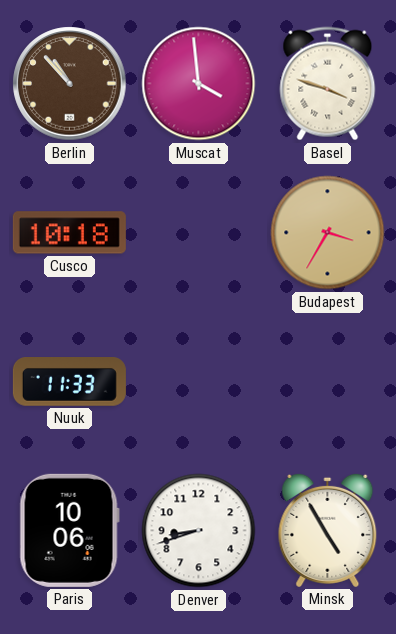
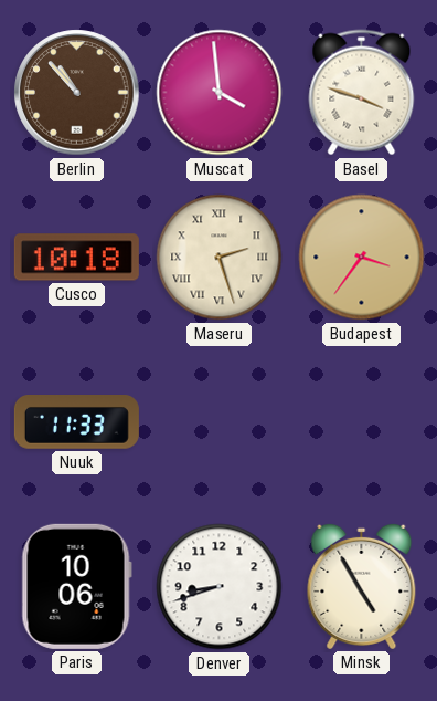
Maseru: none -> 2:27
Budapest: 3:35 -> 3:36
